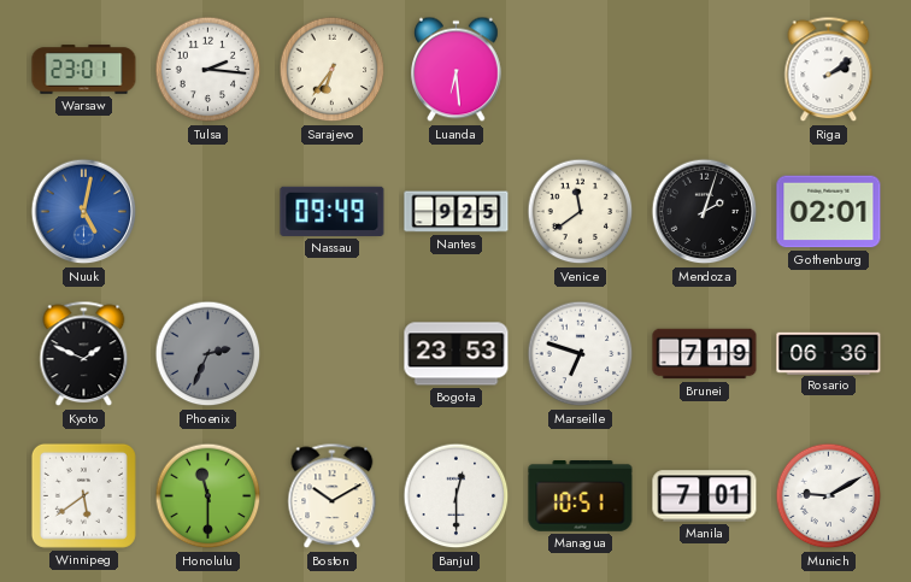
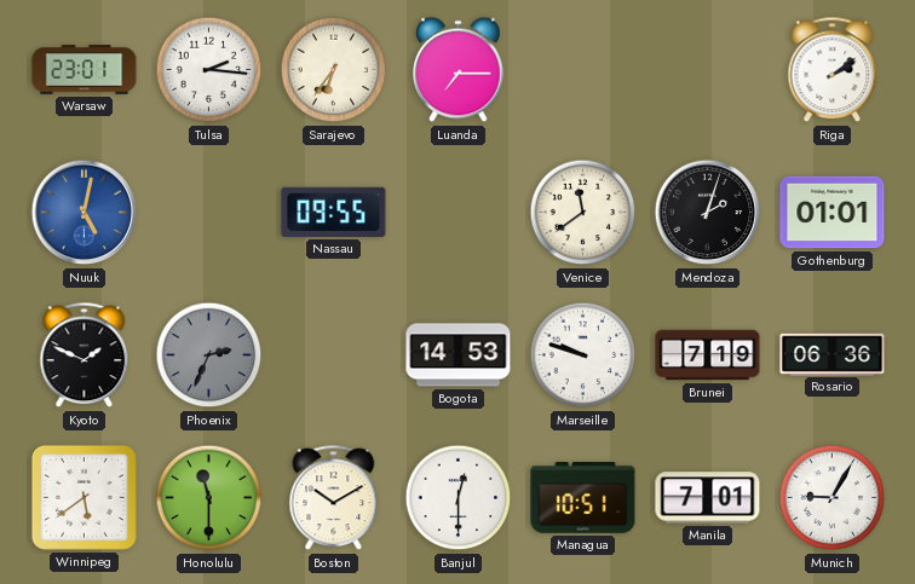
Luanda: 6:29 -> 7:15
Nassau: 09:49 -> 09:55
Nantes: 9:25 -> none
Gothenburg: 02:01 -> 01:01
Bogota: 23:53 -> 14:53
Marseille: 6:48 -> 9:48
Munich: 9:10 -> 9:05
